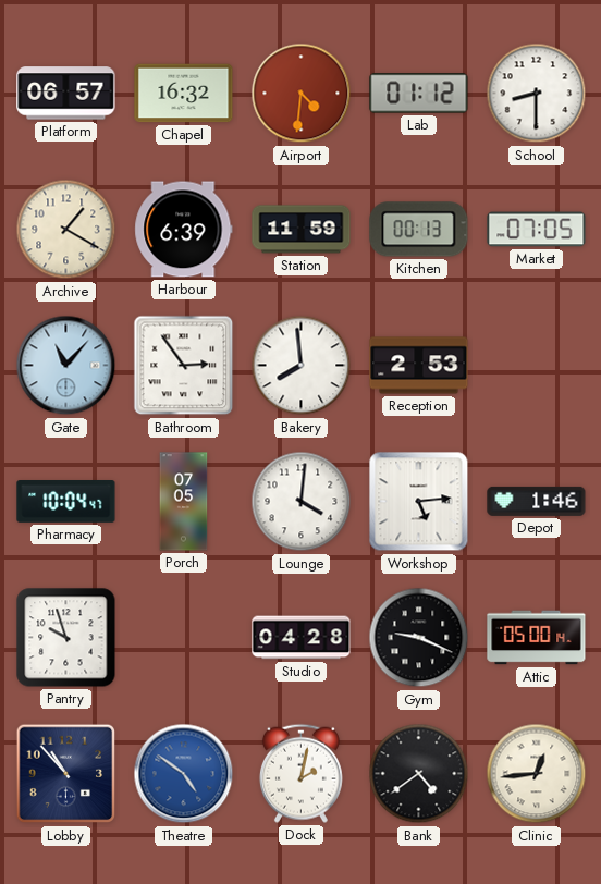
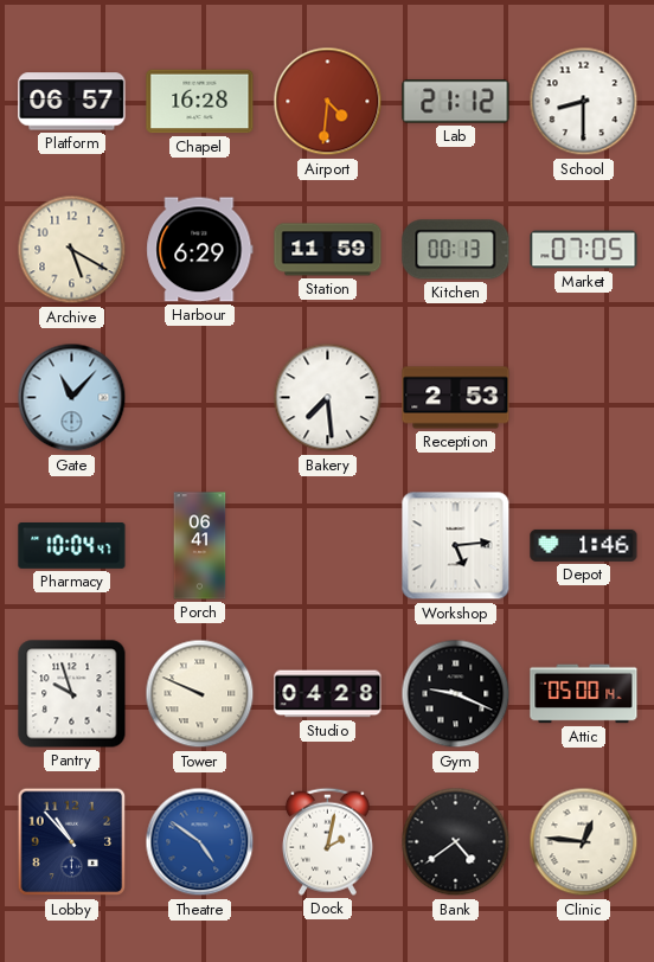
Chapel: 16:32 -> 16:28
Lab: 01:12 -> 21:12
Archive: 1:20 -> 5:20
Harbour: 6:39 -> 6:29
Bathroom: 2:54 -> none
Bakery: 7:59 -> 7:29
Porch: 07:05 -> 06:41
Lounge: 4:01 -> none
Tower: none -> 9:49
Clinic: 12:44 -> 12:46
